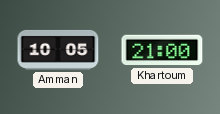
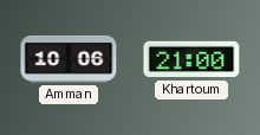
Amman: 10:05 -> 10:06
